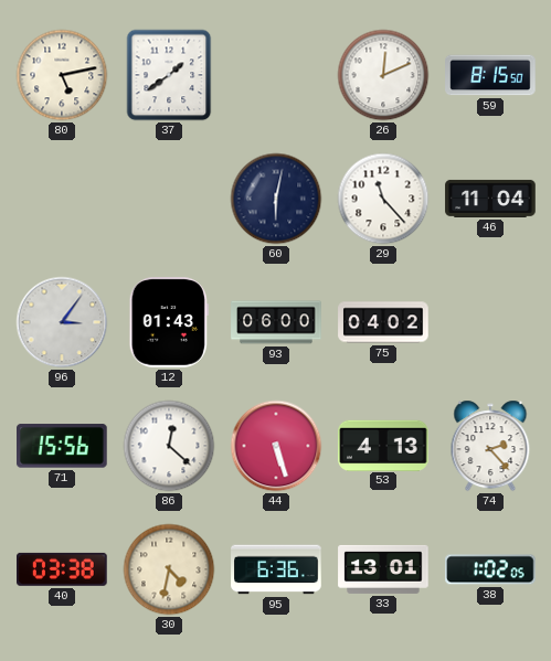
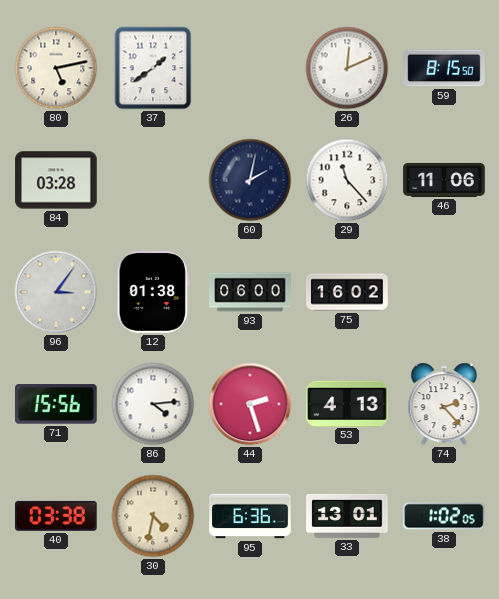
84: none -> 03:28
60: 6:02 -> 2:02
46: 11:04 -> 11:06
12: 01:43 -> 01:38
75: 04:02 -> 16:02
86: 12:22 -> 4:14
44: 5:27 -> 2:27
